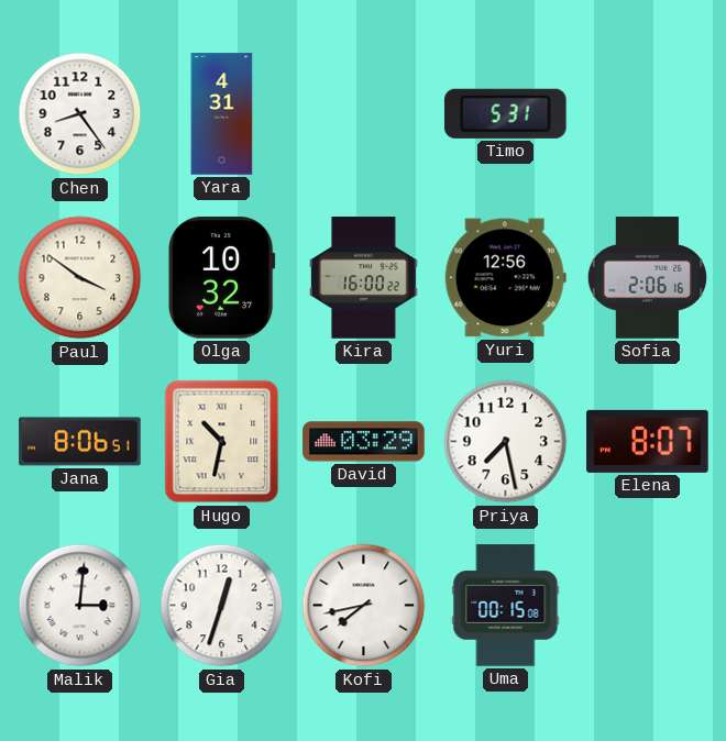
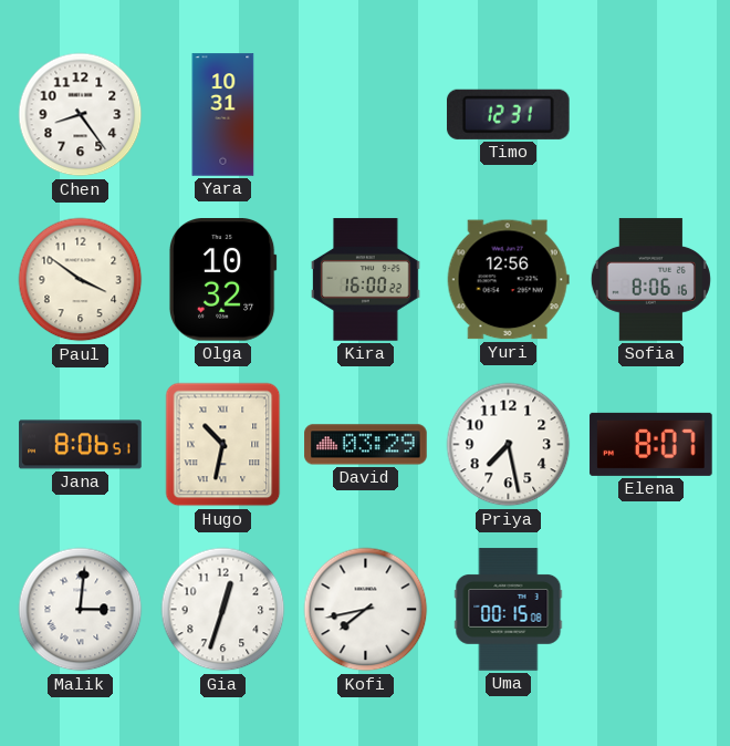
Yara: 4:31 -> 10:31
Timo: 5:31 -> 12:31
Sofia: 2:06 -> 8:06
